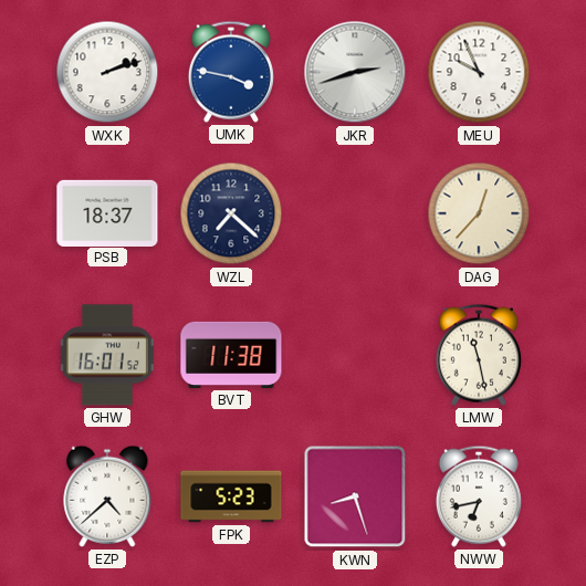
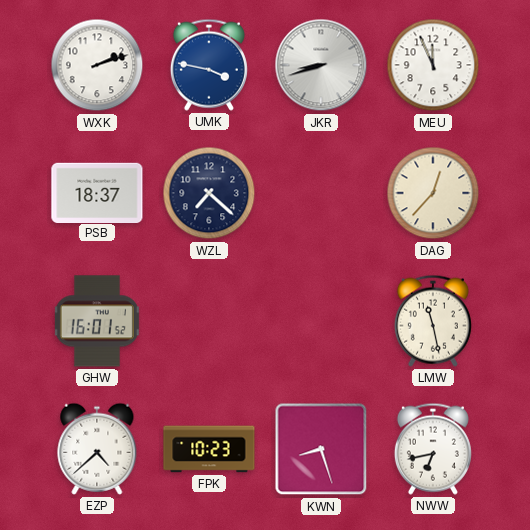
JKR: 2:42 -> 8:42
MEU: 9:56 -> 11:56
BVT: 11:38 -> none
FPK: 5:23 -> 10:23
